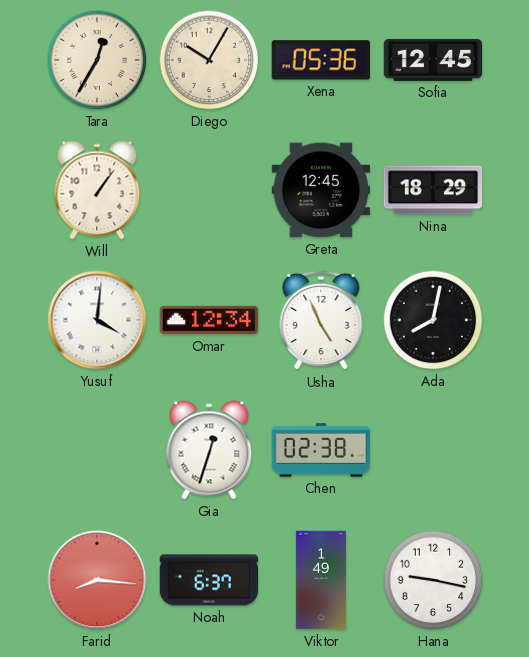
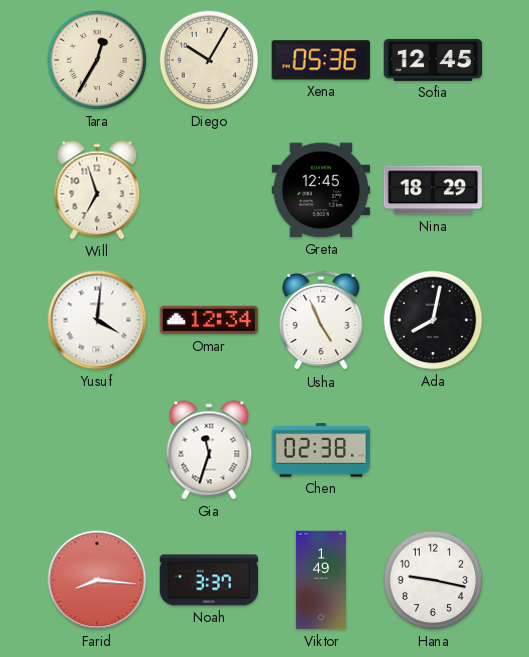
Will: 1:06 -> 6:57
Gia: 12:33 -> 11:33
Noah: 6:37 -> 3:37
